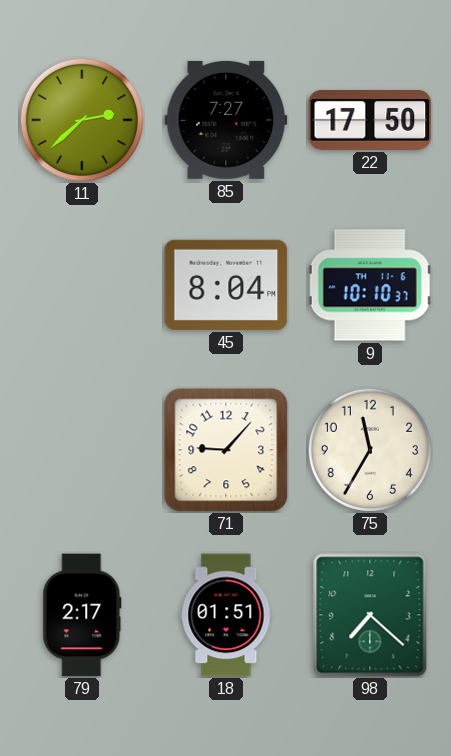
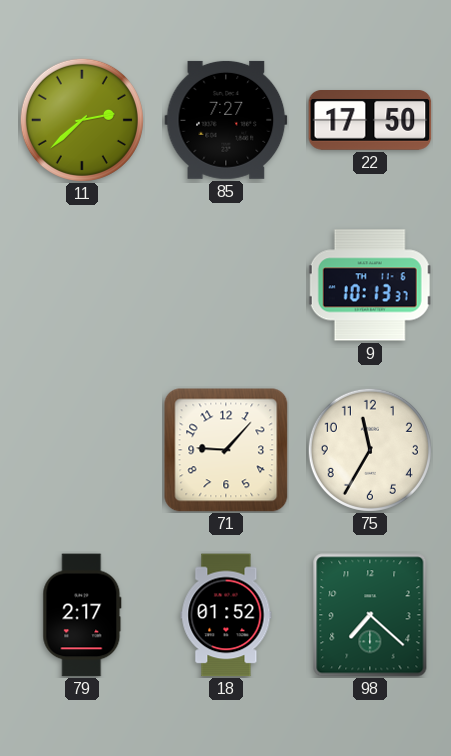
45: 8:04 -> none
9: 10:10 -> 10:13
18: 01:51 -> 01:52
